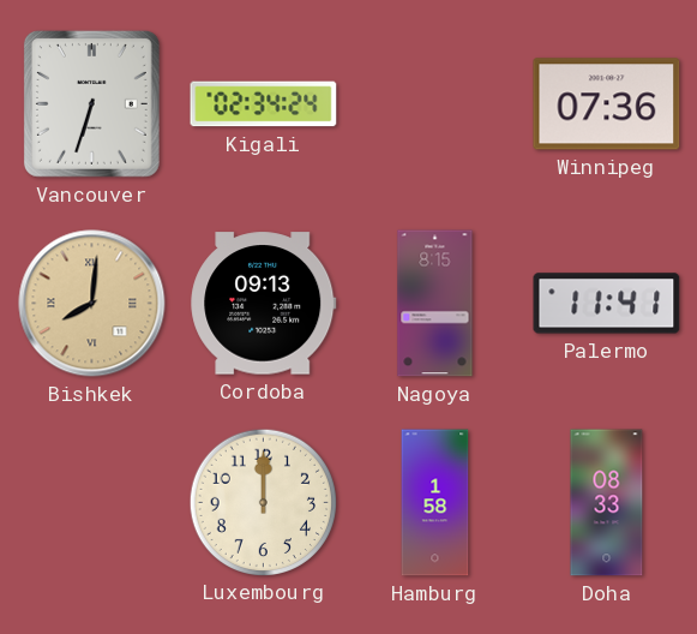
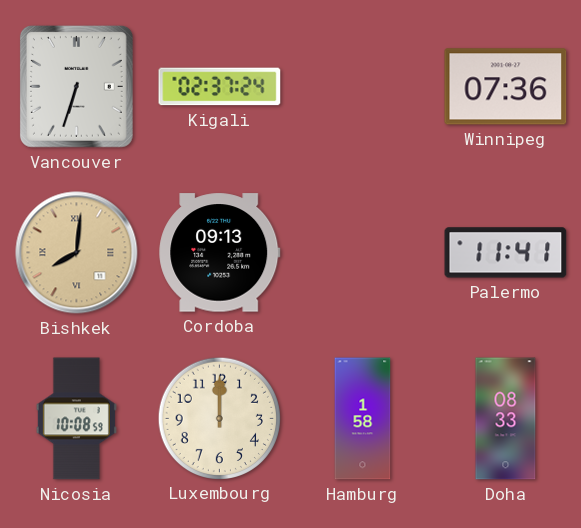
Kigali: 02:34 -> 02:37
Nagoya: 8:15 -> none
Nicosia: none -> 10:08
